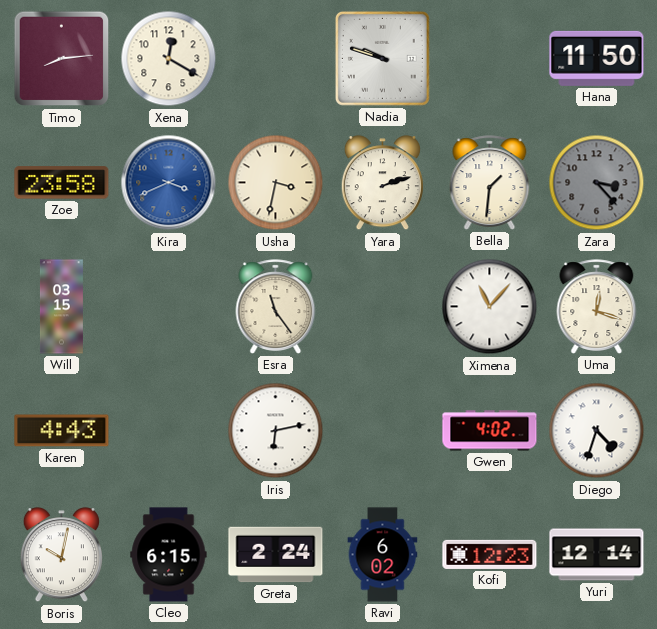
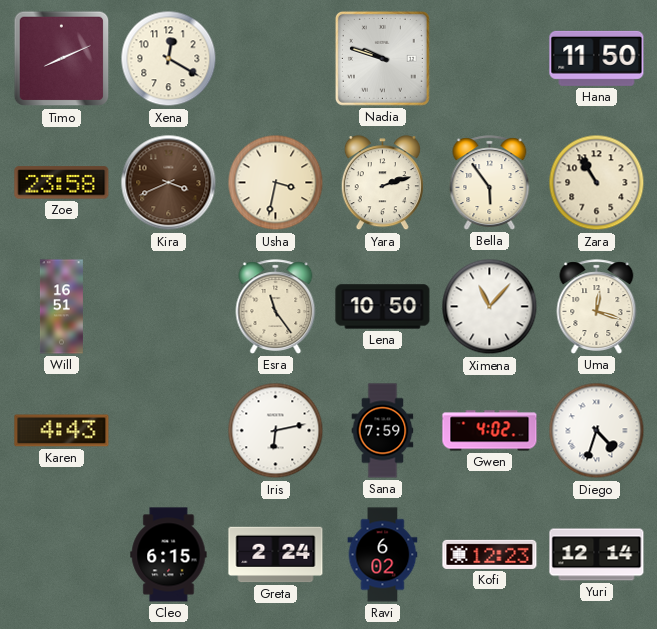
Timo: 8:14 -> 8:11
Kira dial: blue -> brown
Bella: 1:31 -> 5:54
Zara: 3:23 -> 10:55
Zara dial: grey -> cream
Will: 03:15 -> 16:51
Lena: none -> 10:50
Sana: none -> 7:59
Boris: 10:02 -> none
